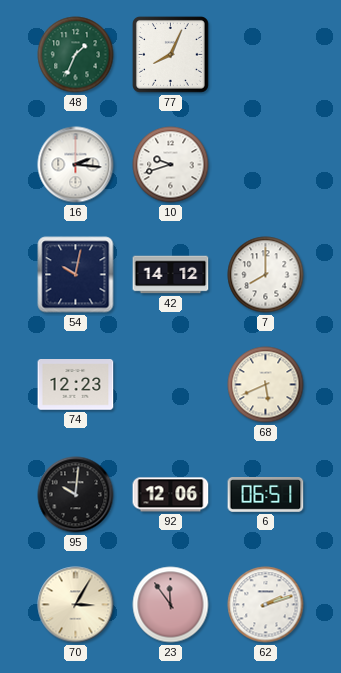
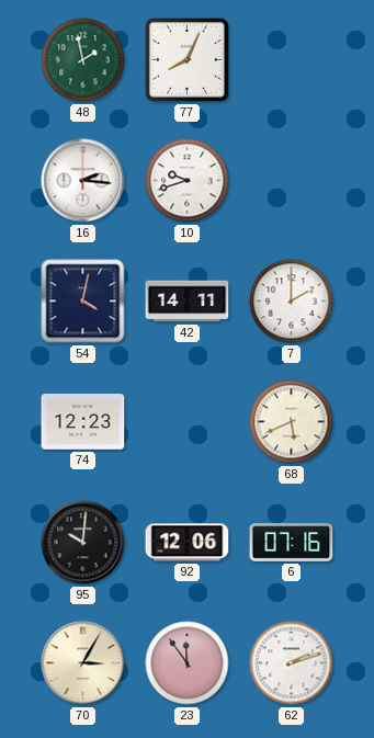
48: 1:34 -> 1:58
54: 10:02 -> 4:02
42: 14:12 -> 14:11
7: 8:00 -> 2:00
6: 06:51 -> 07:16
